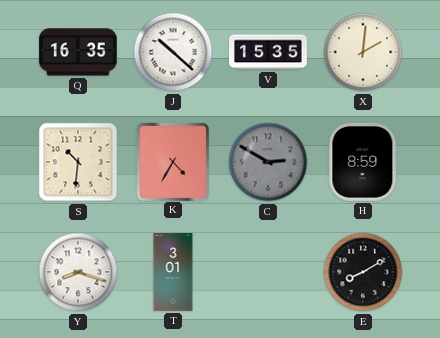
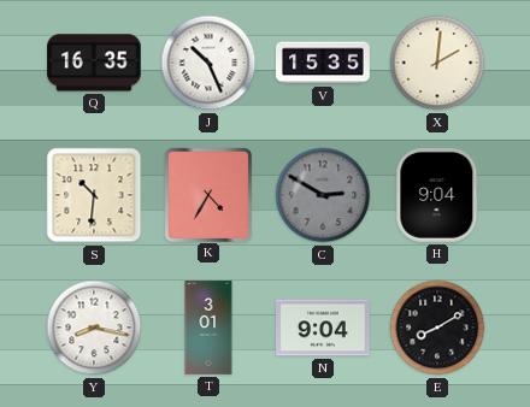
J: 10:22 -> 10:26
H: 8:59 -> 9:04
Y: 8:18 -> 8:17
N: none -> 9:04
